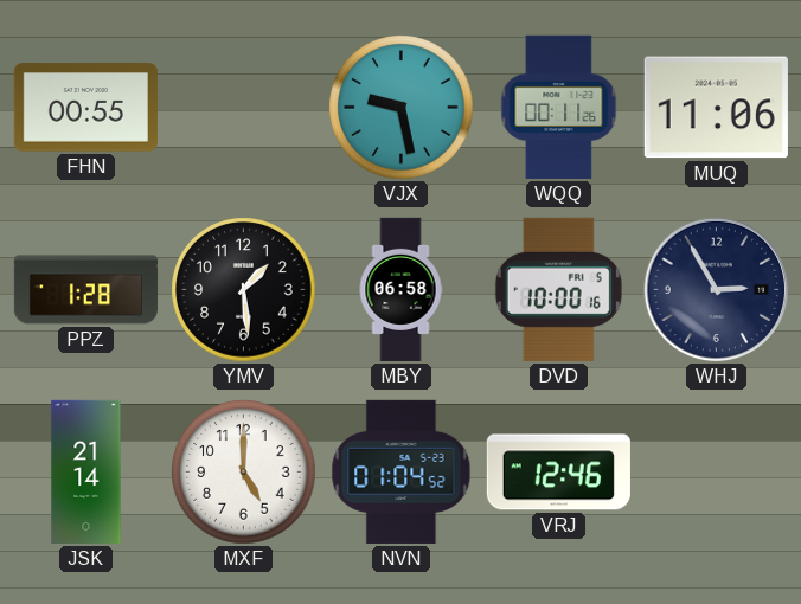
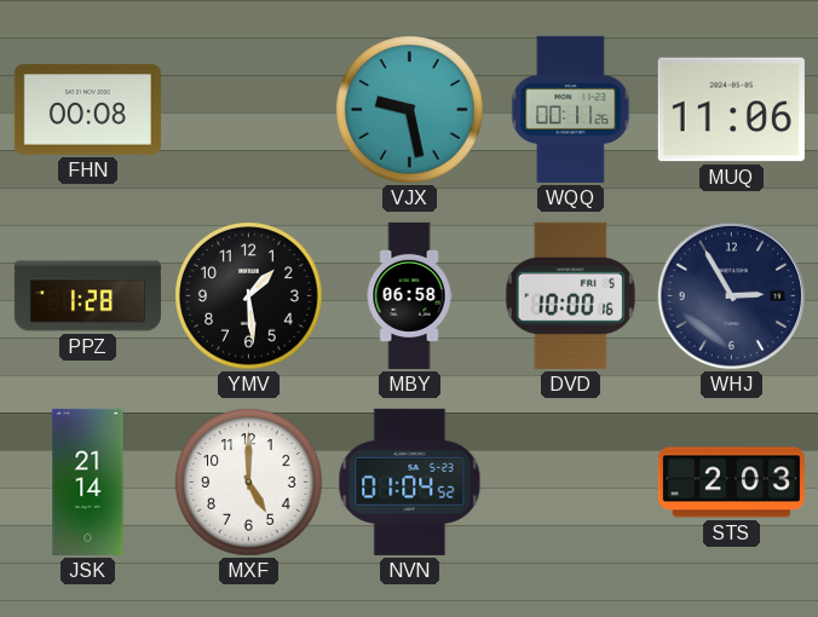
FHN: 00:55 -> 00:08
VRJ: 12:46 -> none
STS: none -> 2:03
